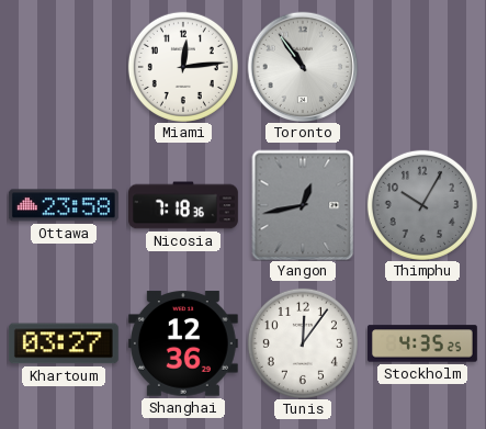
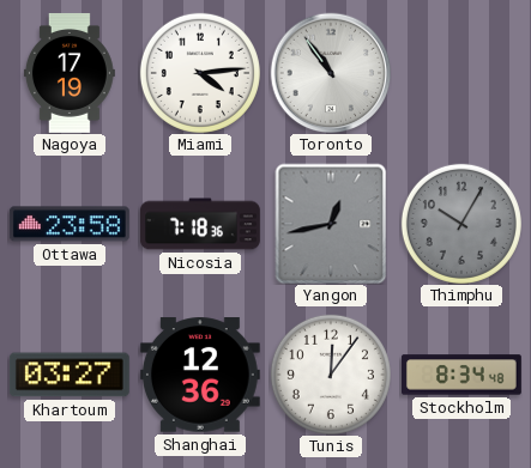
Nagoya: none -> 17:19
Miami: 12:14 -> 4:14
Stockholm: 4:35 -> 8:34
